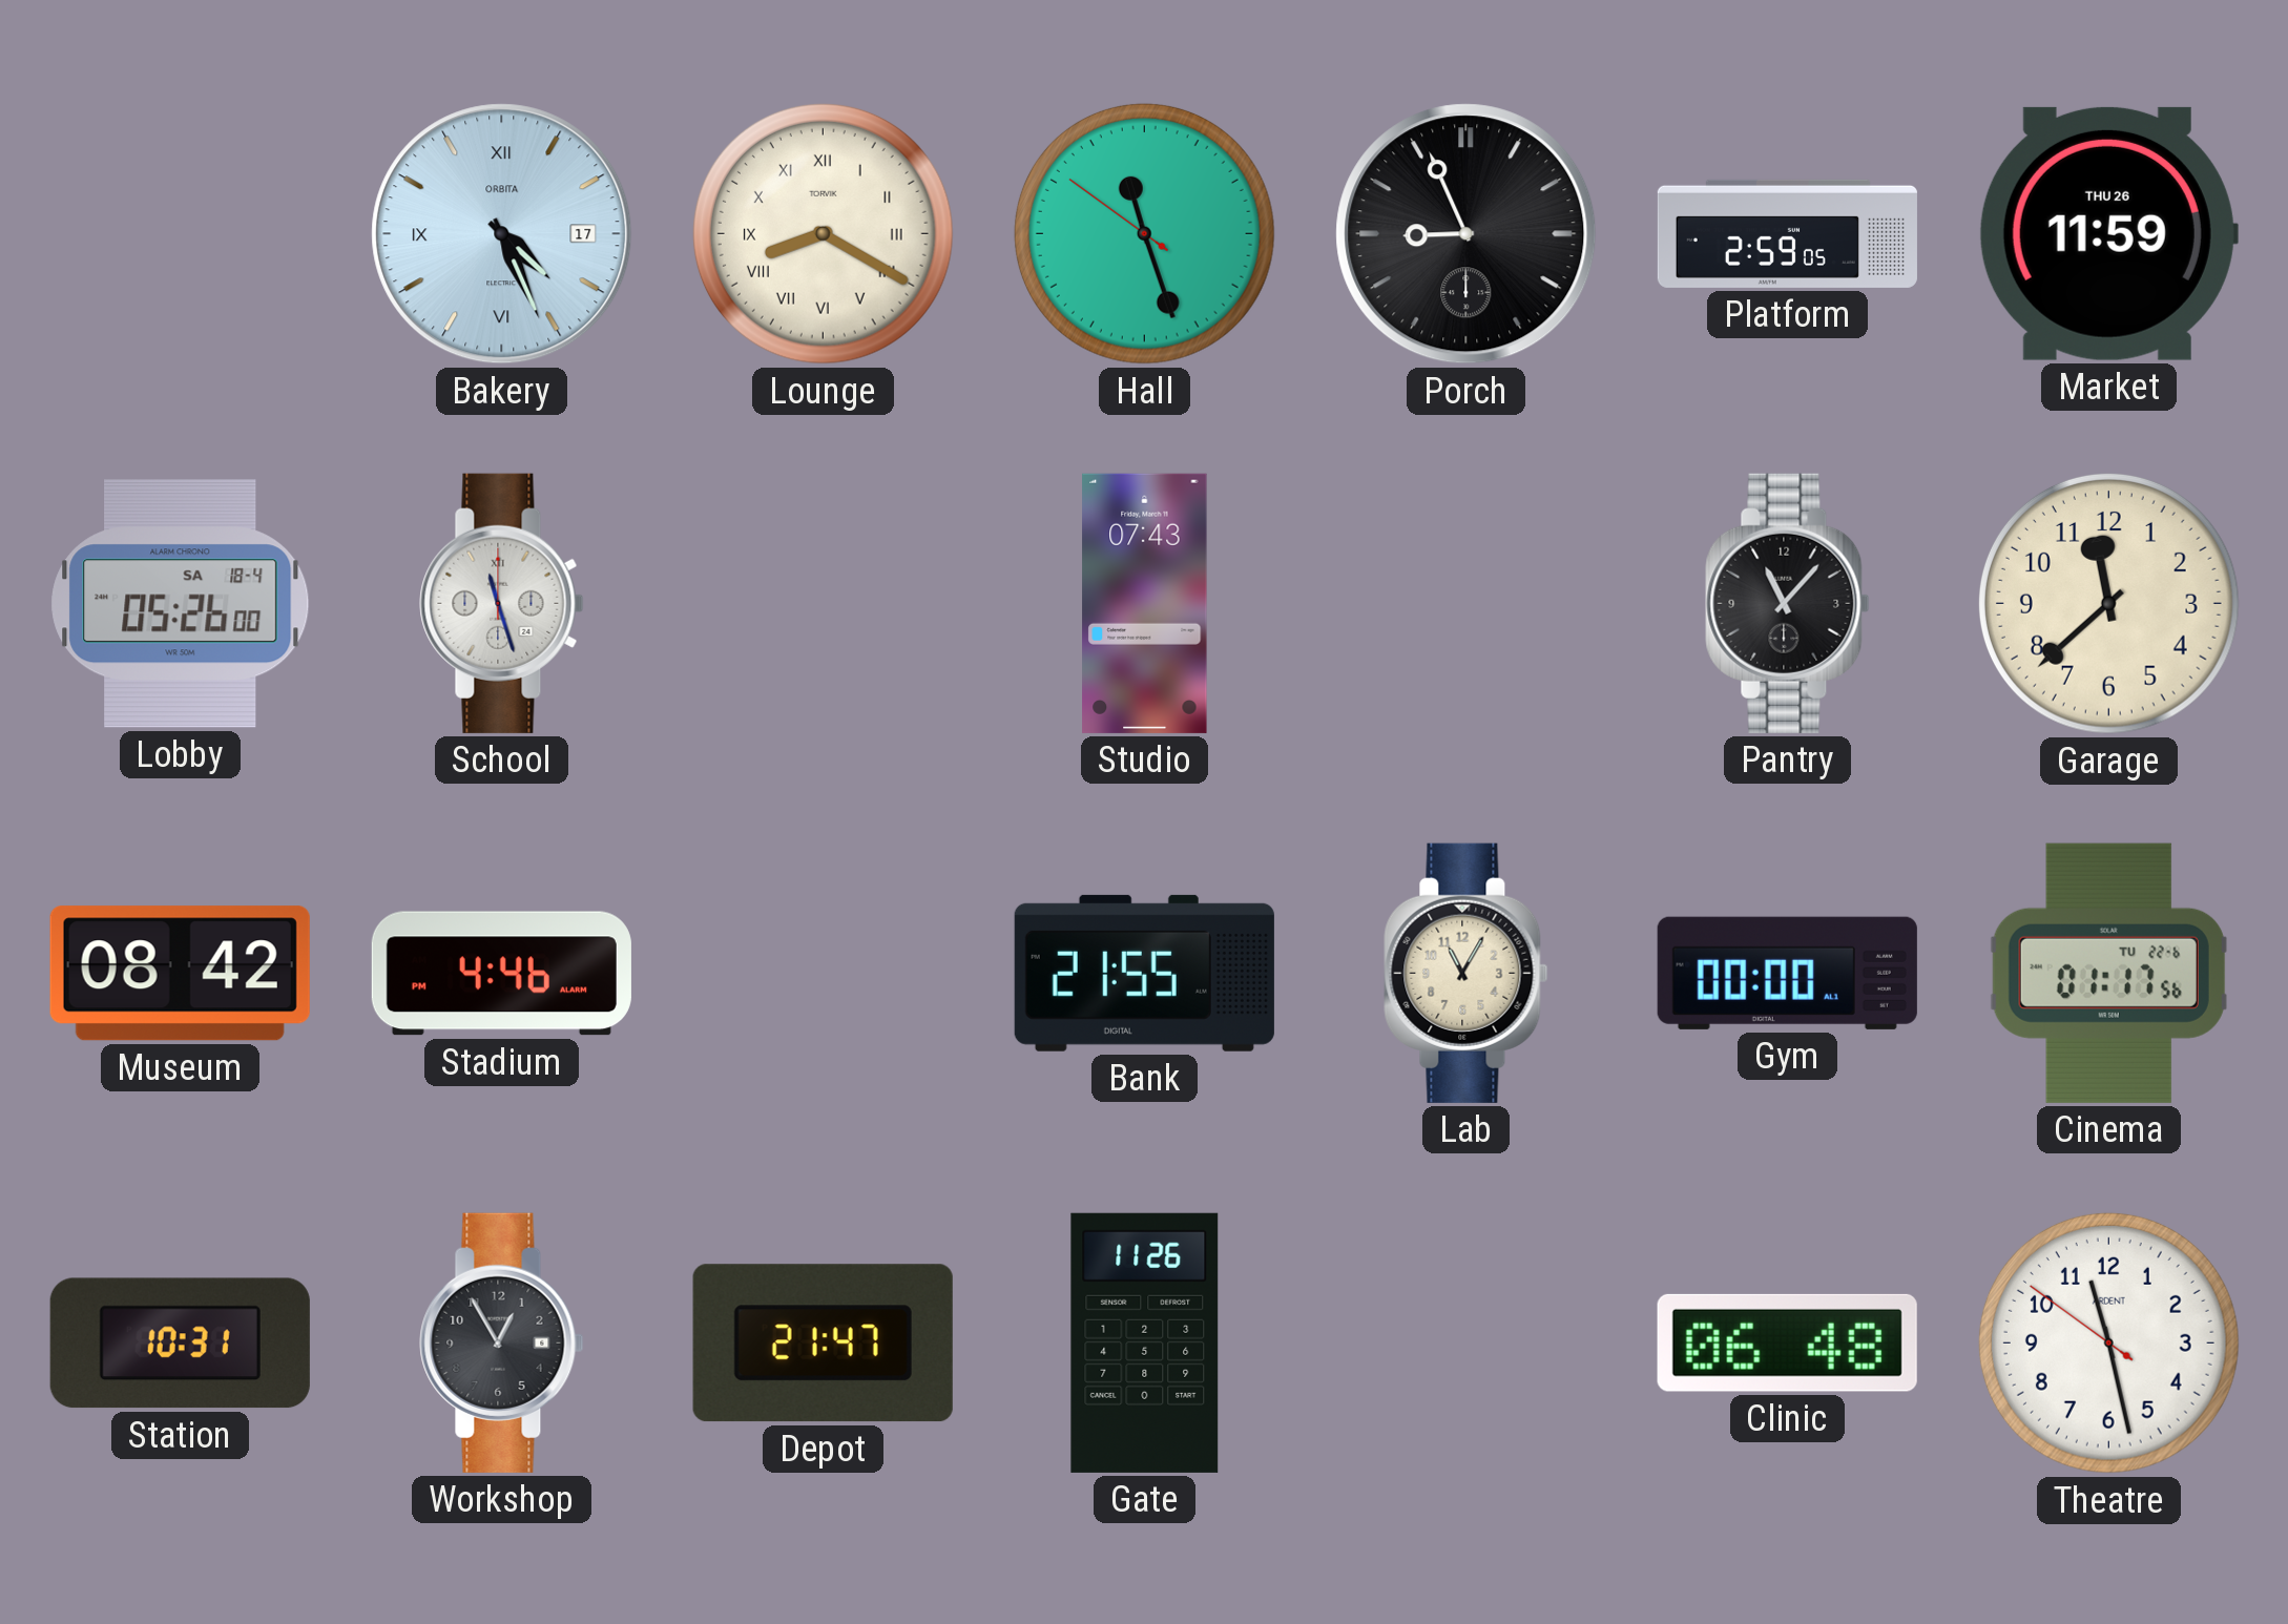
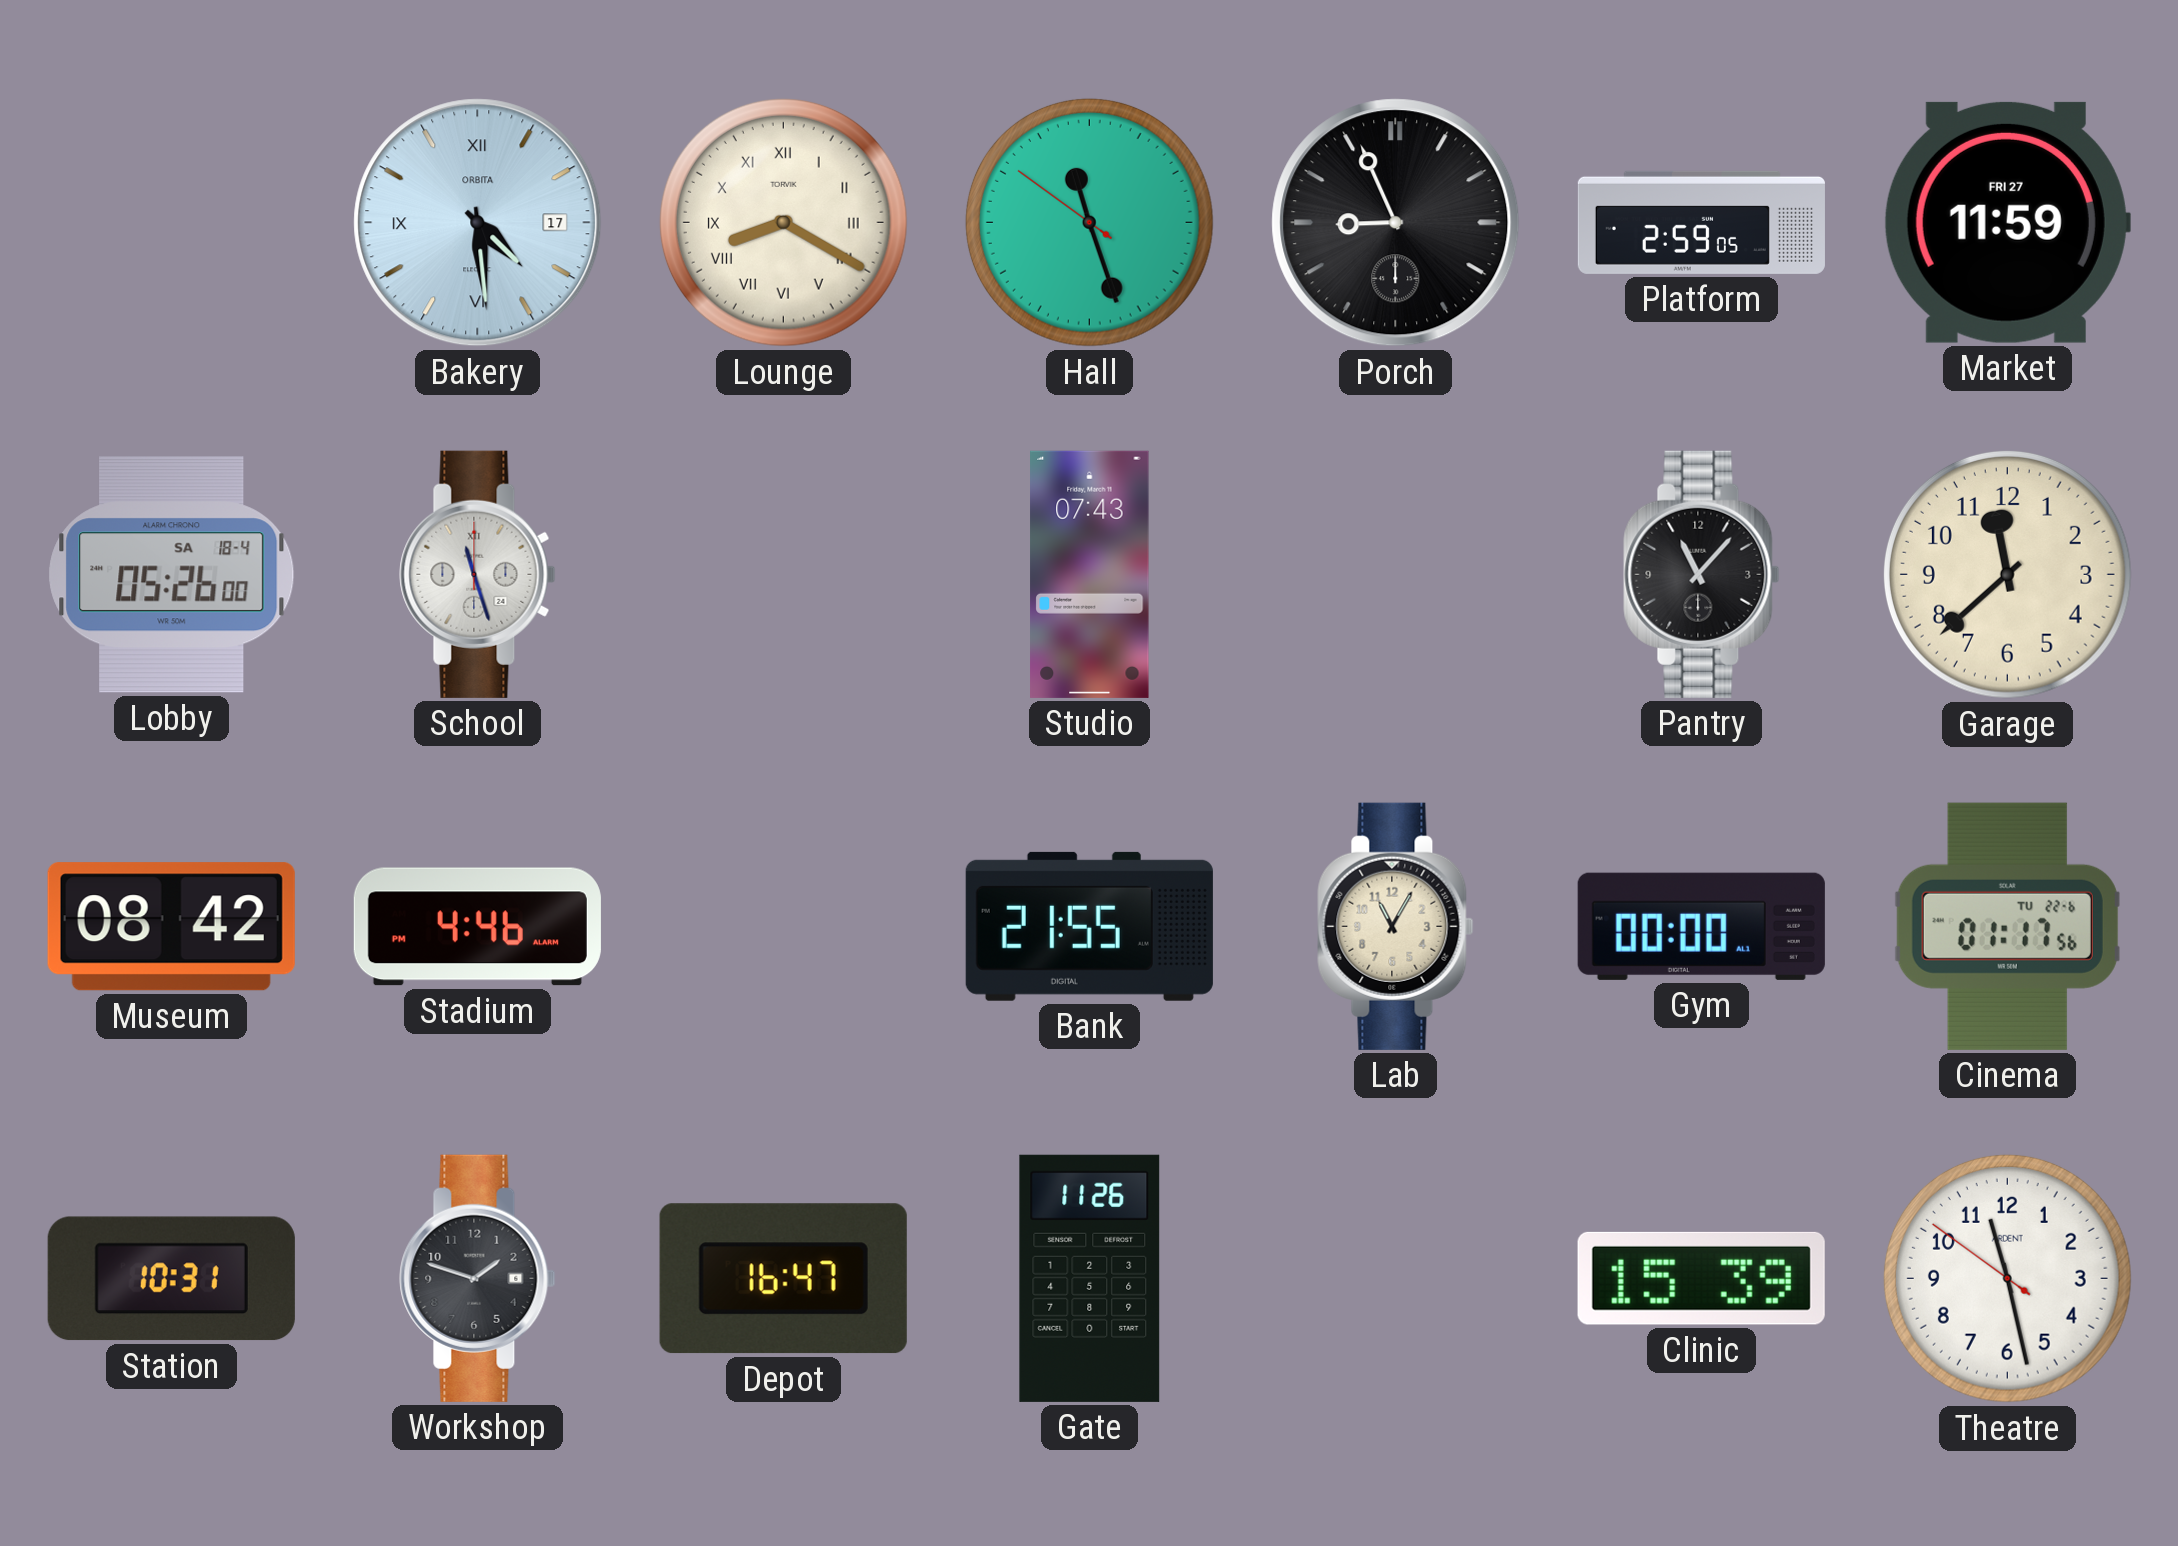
Bakery: 4:26 -> 4:29
Market date: THU 26 -> FRI 27
Workshop: 12:55 -> 1:48
Depot: 21:47 -> 16:47
Clinic: 06:48 -> 15:39
